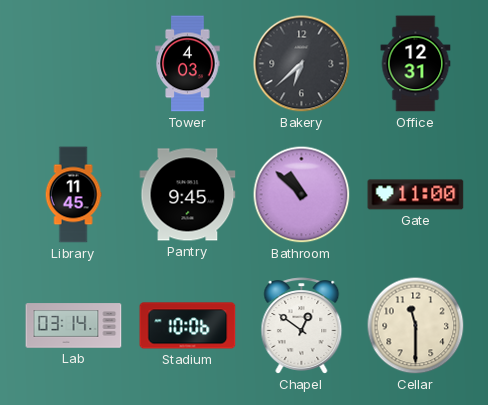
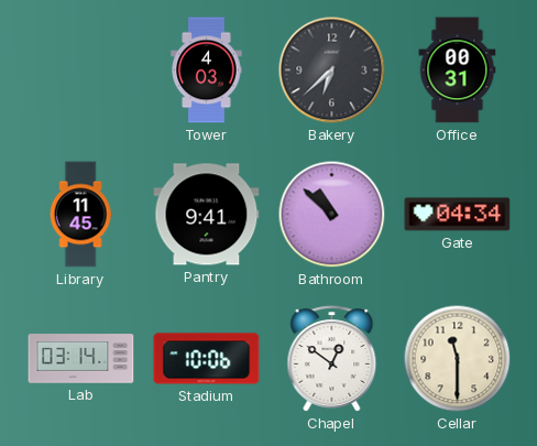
Office: 12:31 -> 00:31
Pantry: 9:45 -> 9:41
Gate: 11:00 -> 04:34
